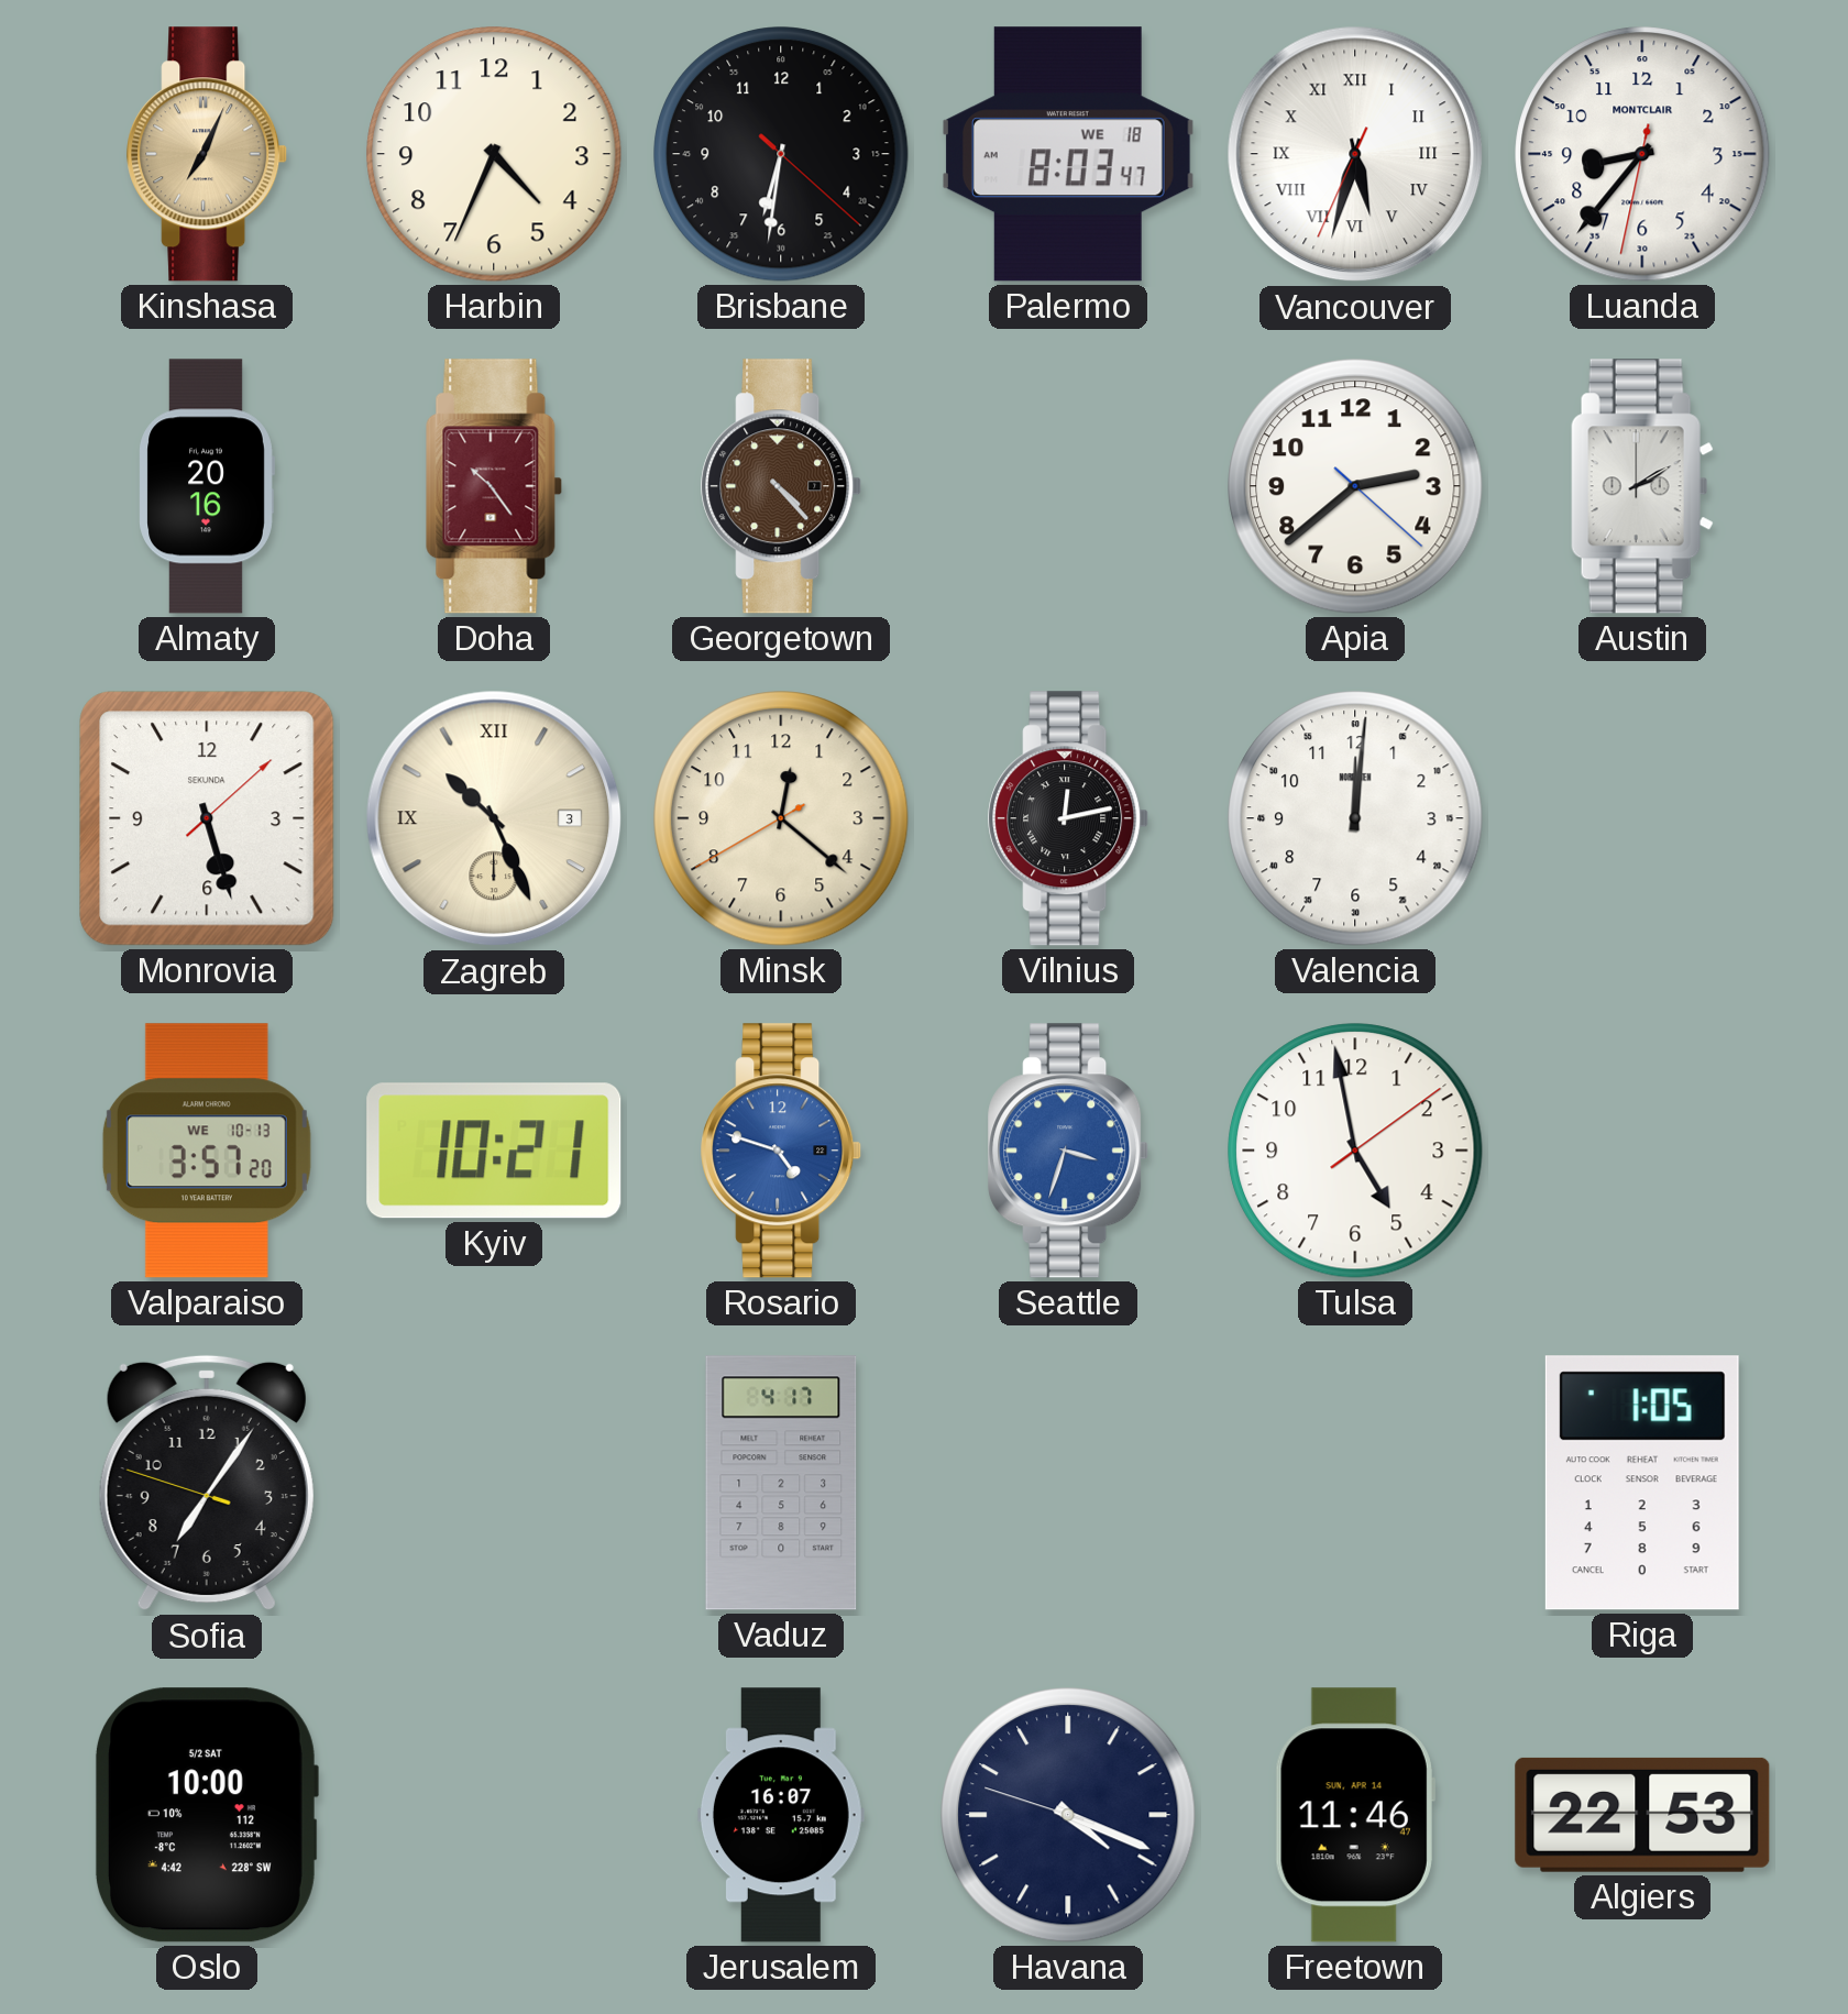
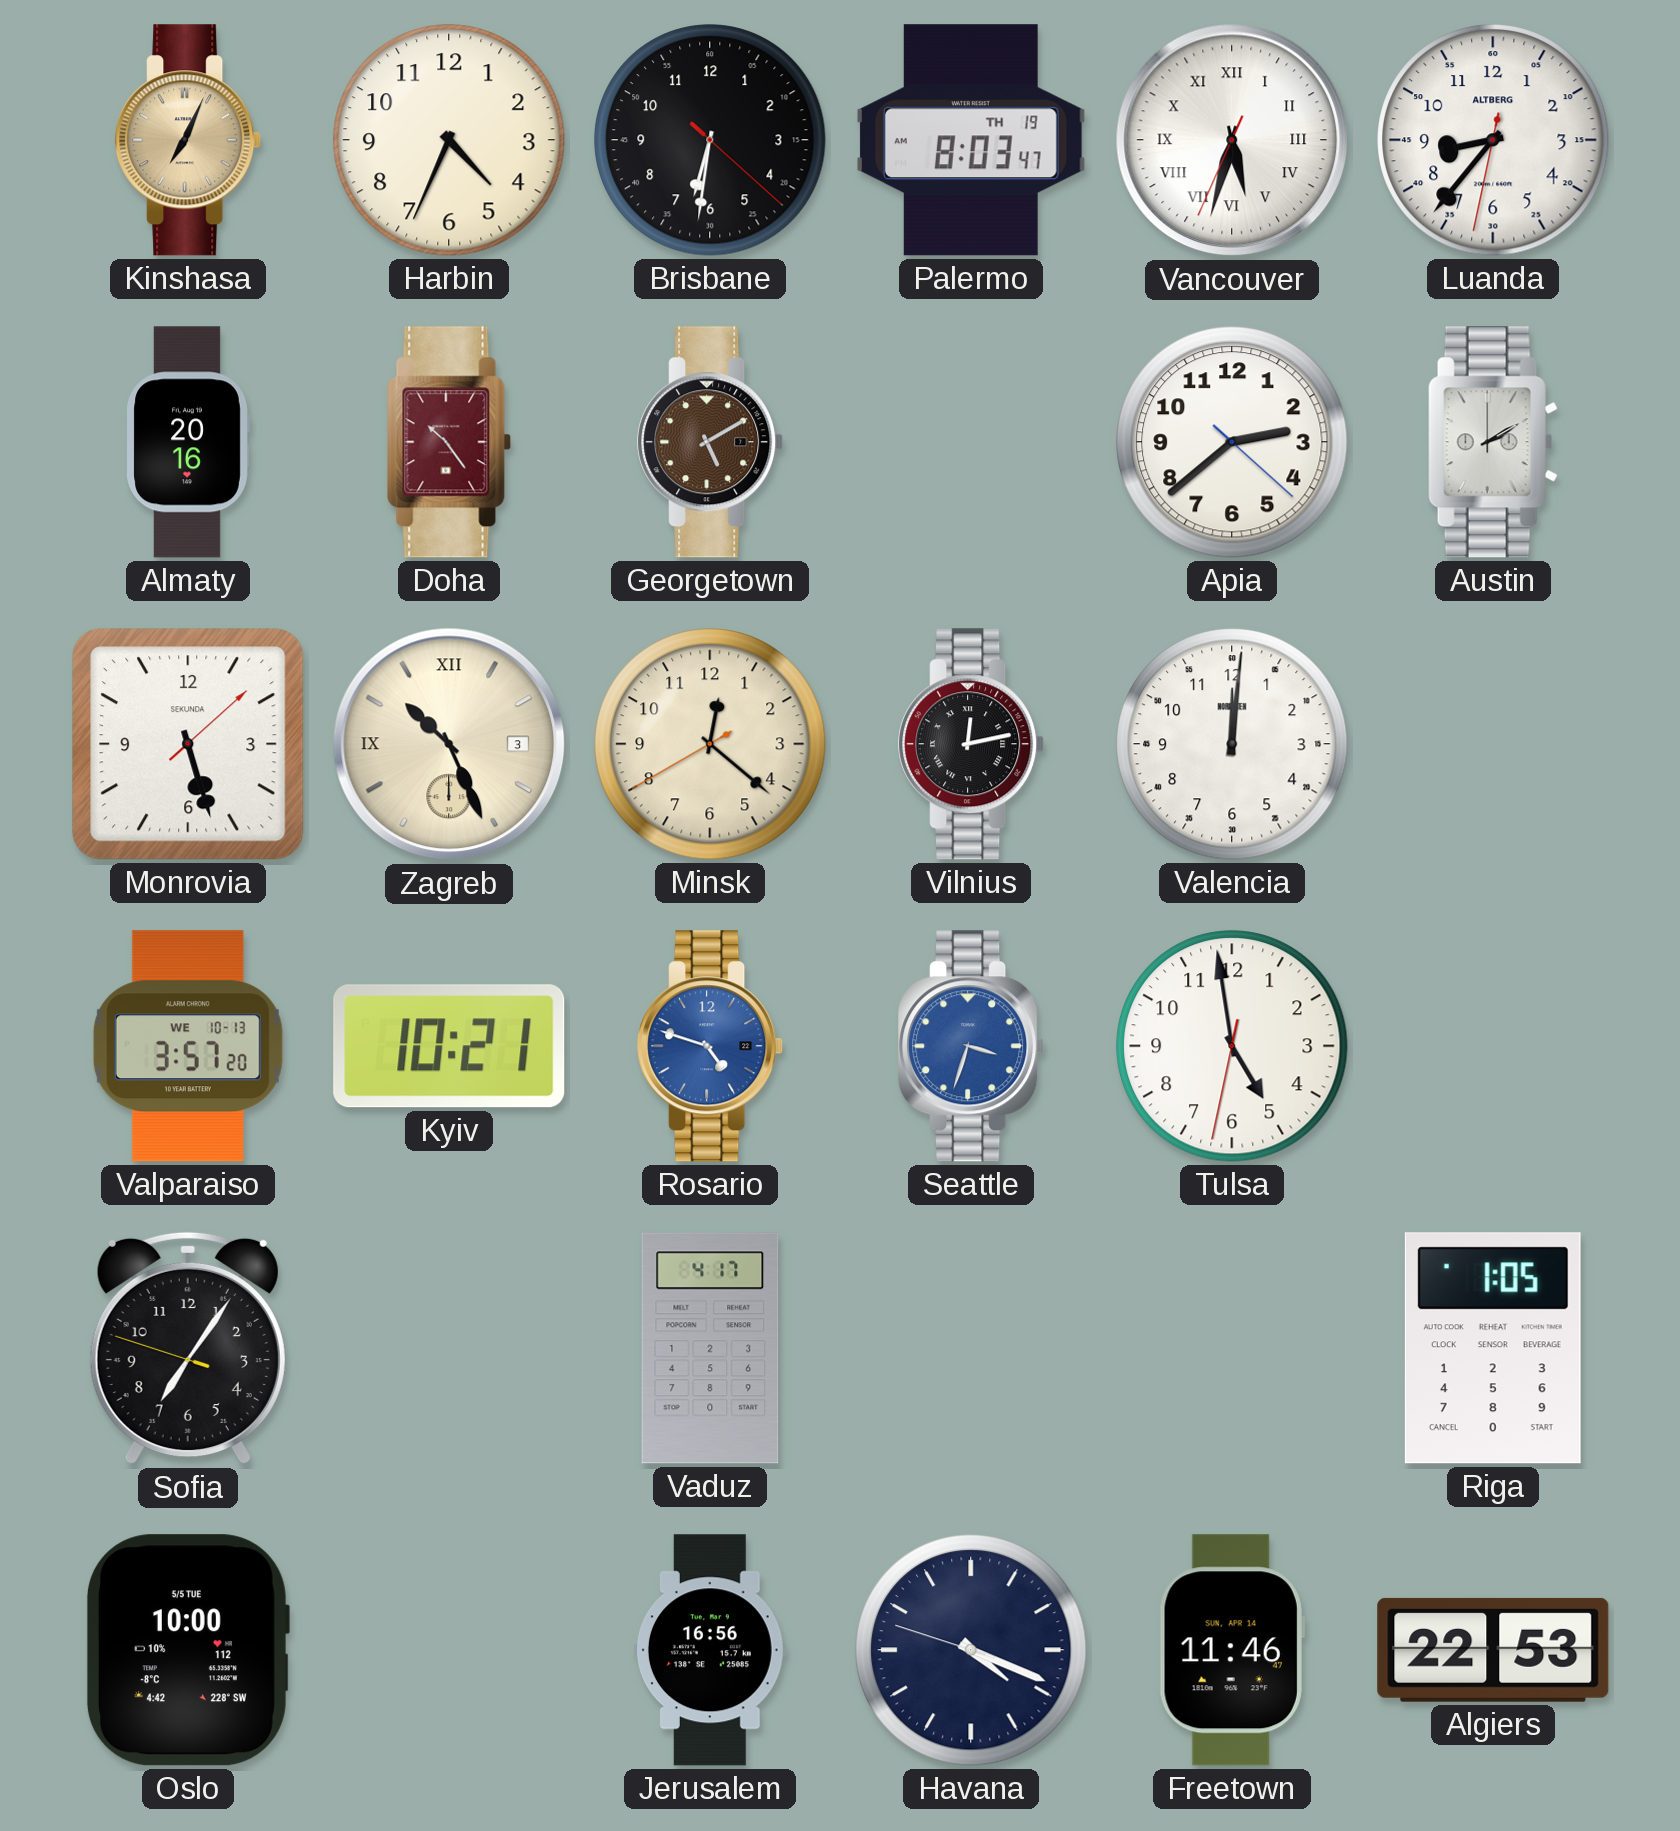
Palermo date: WE 18 -> TH 19
Luanda brand: MONTCLAIR -> ALTBERG
Georgetown: 4:23 -> 5:10
Tulsa: 4:58:09 -> 4:58:32
Oslo date: 5/2 SAT -> 5/5 TUE
Jerusalem: 16:07 -> 16:56
